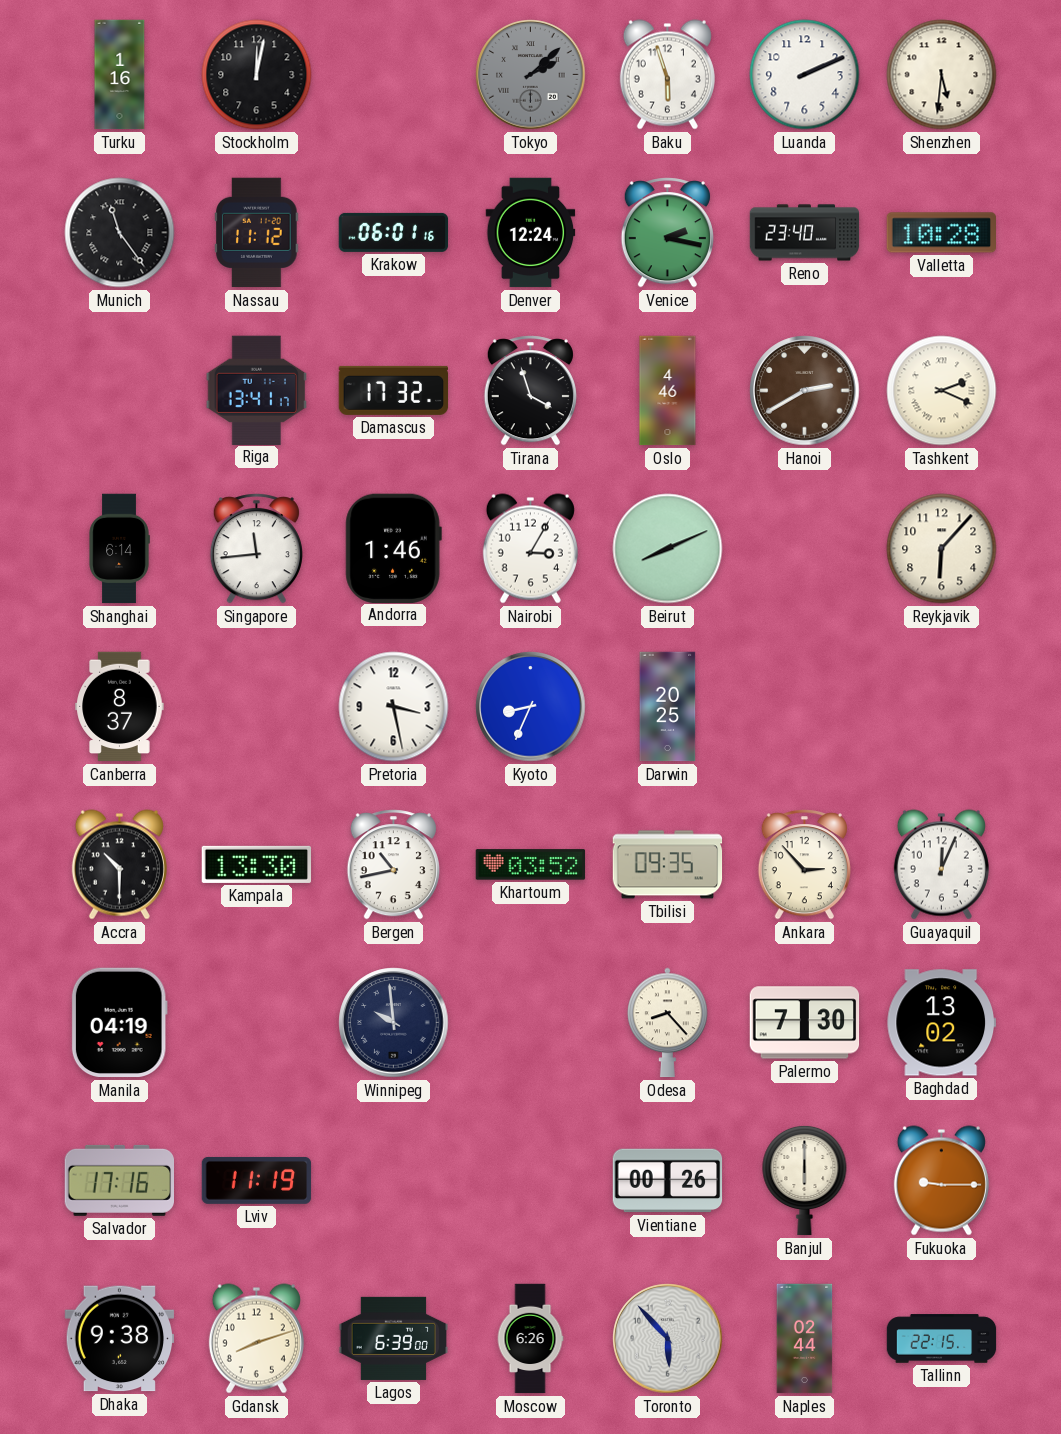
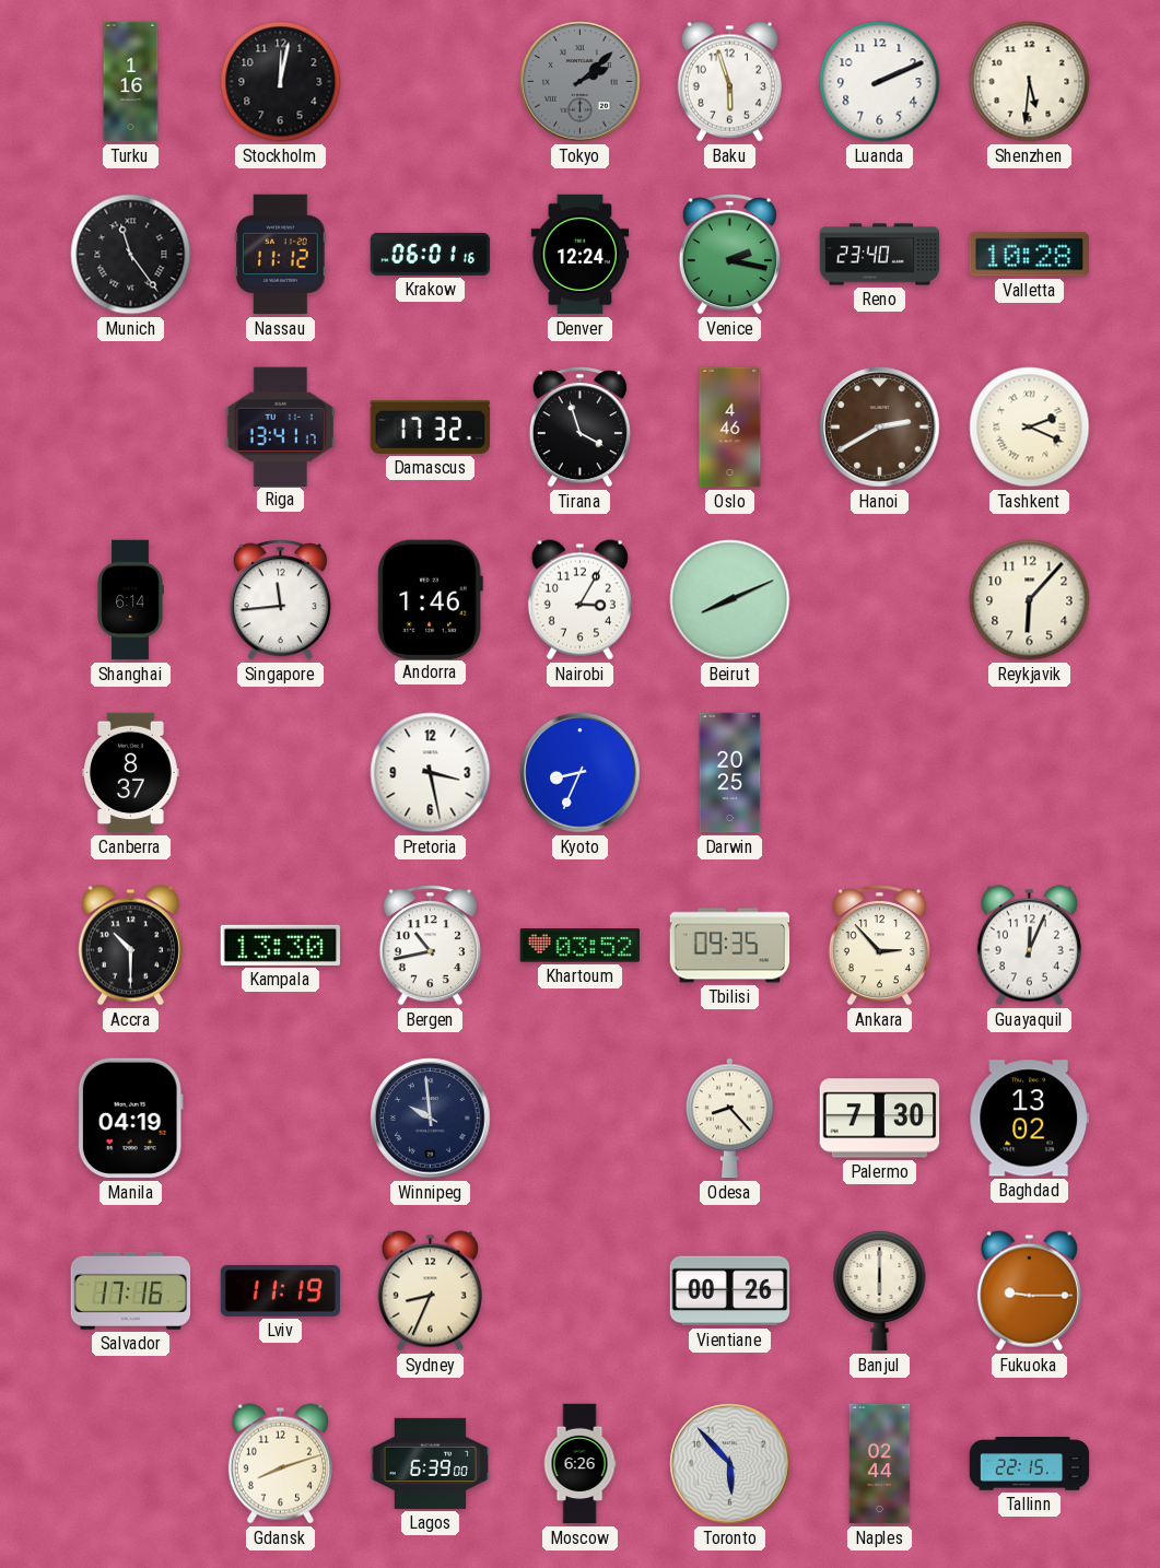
Sydney: none -> 8:34
Dhaka: 9:38 -> none
